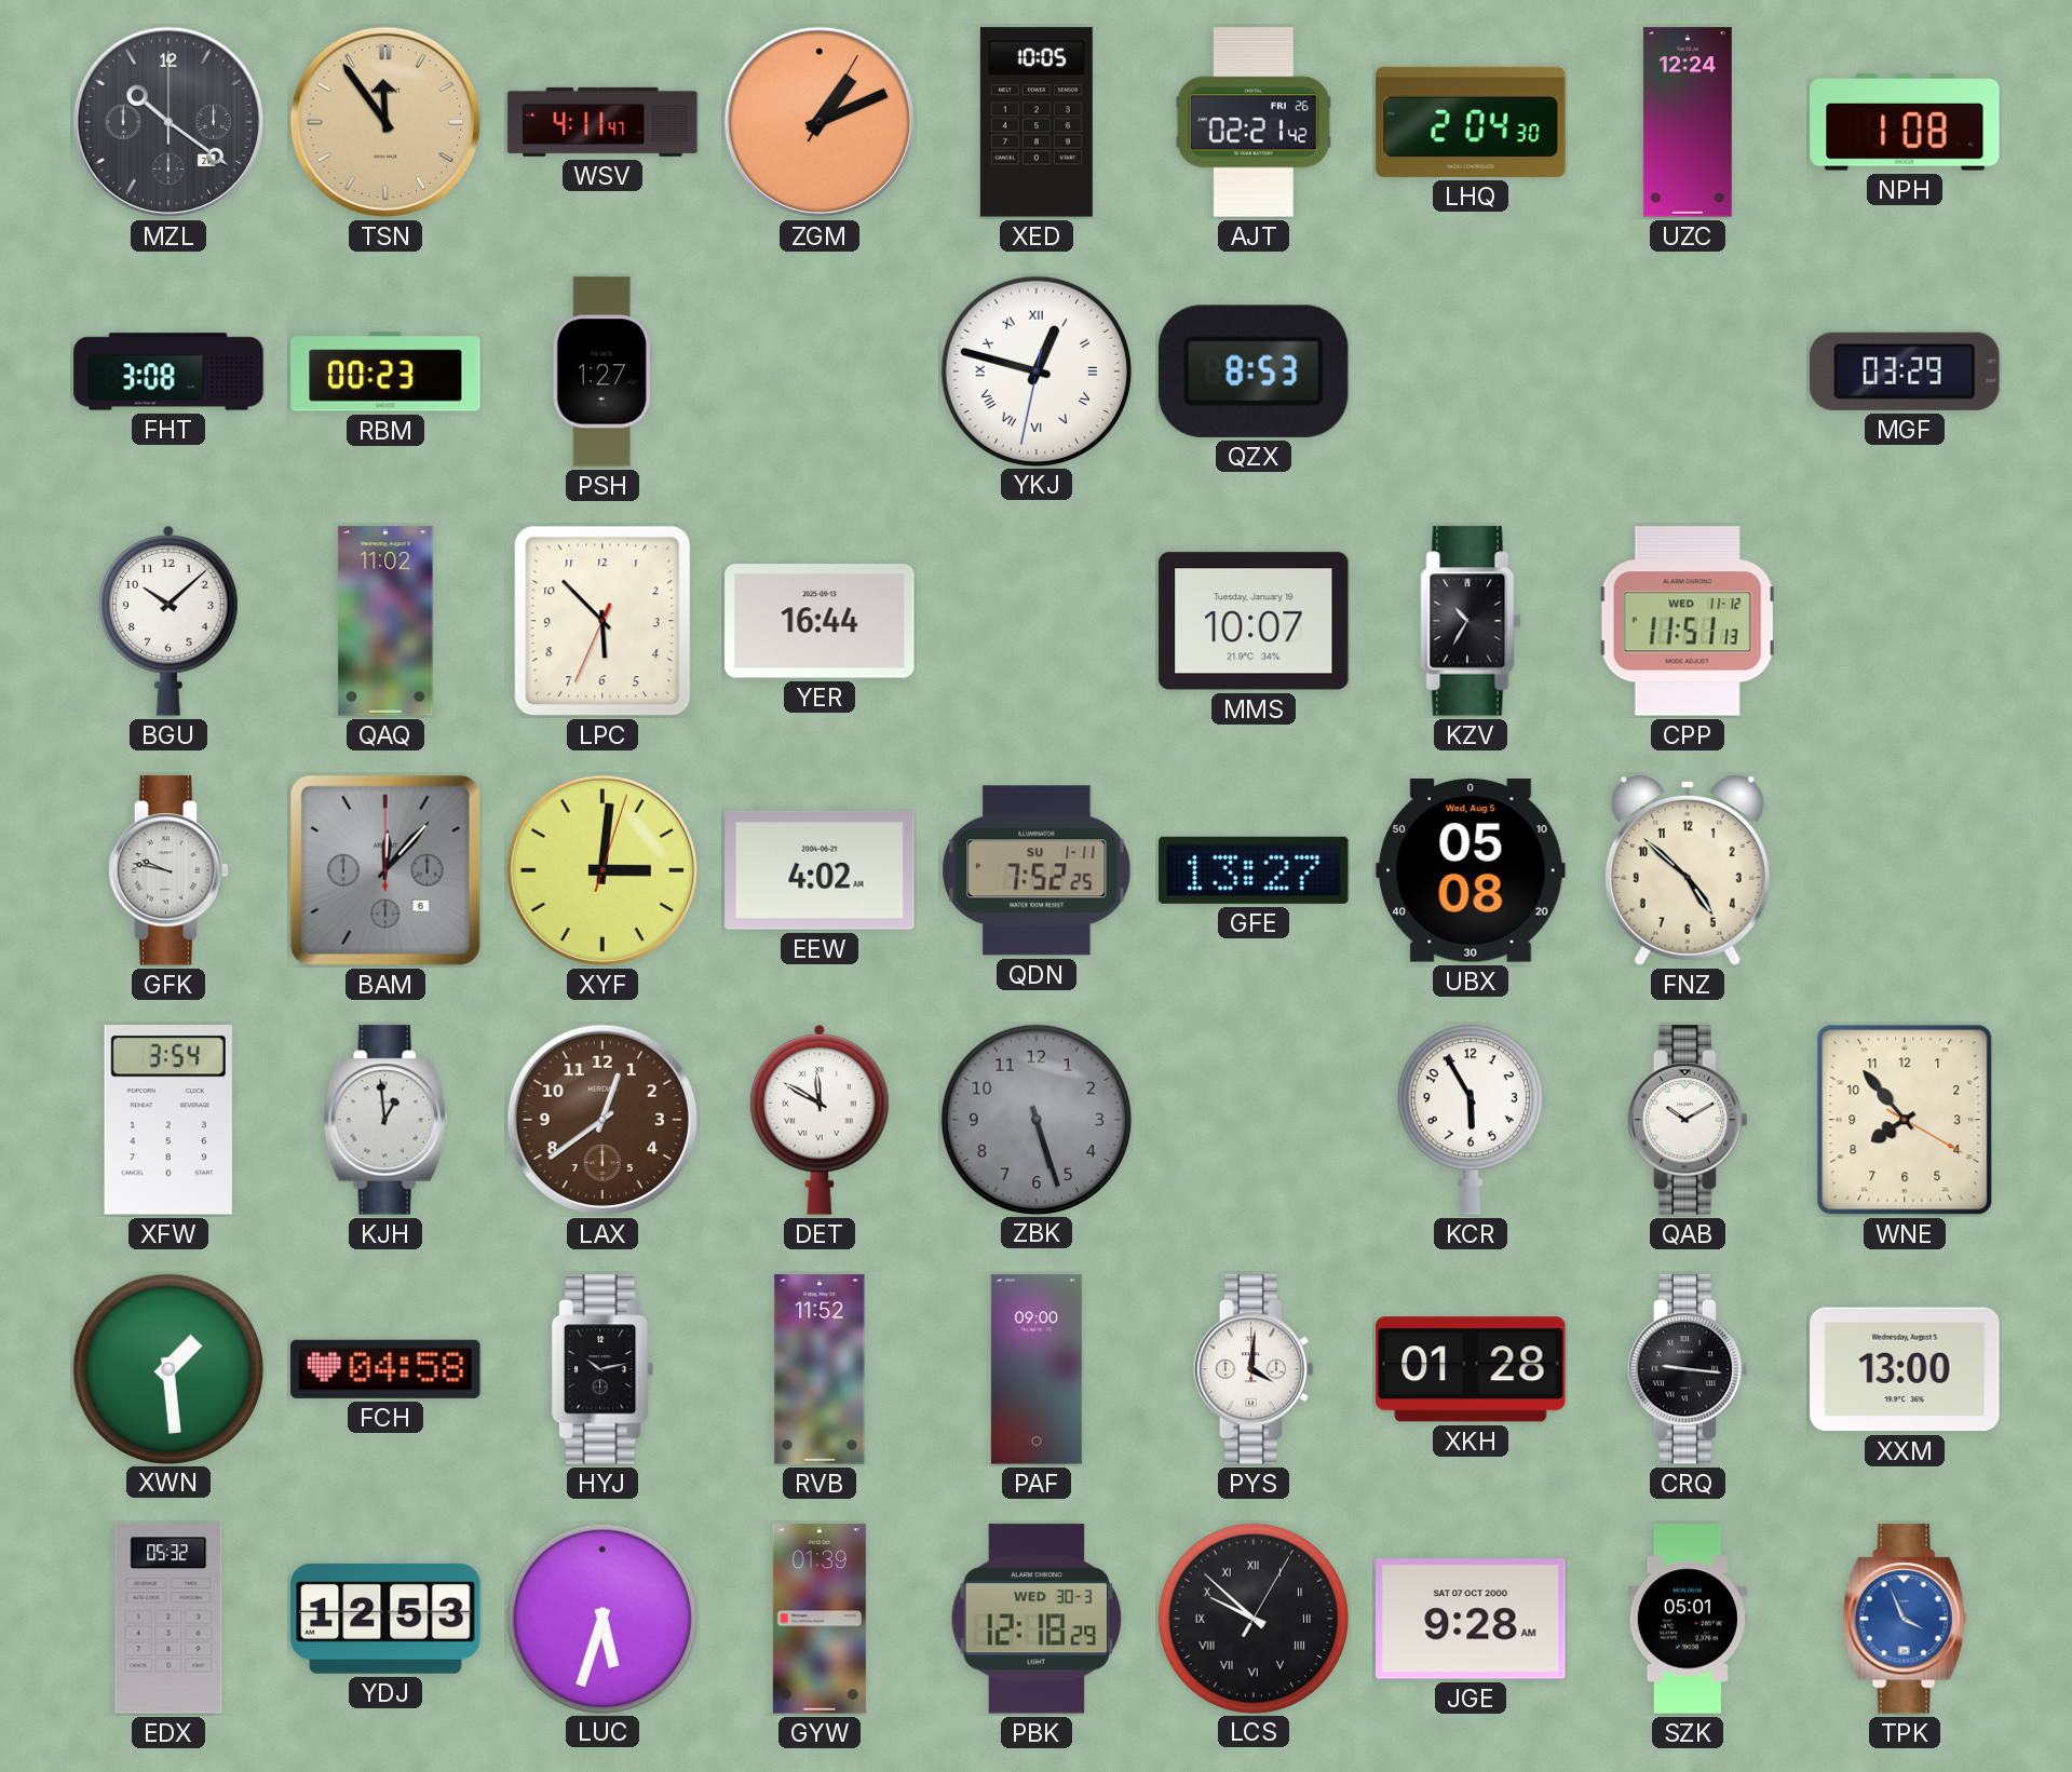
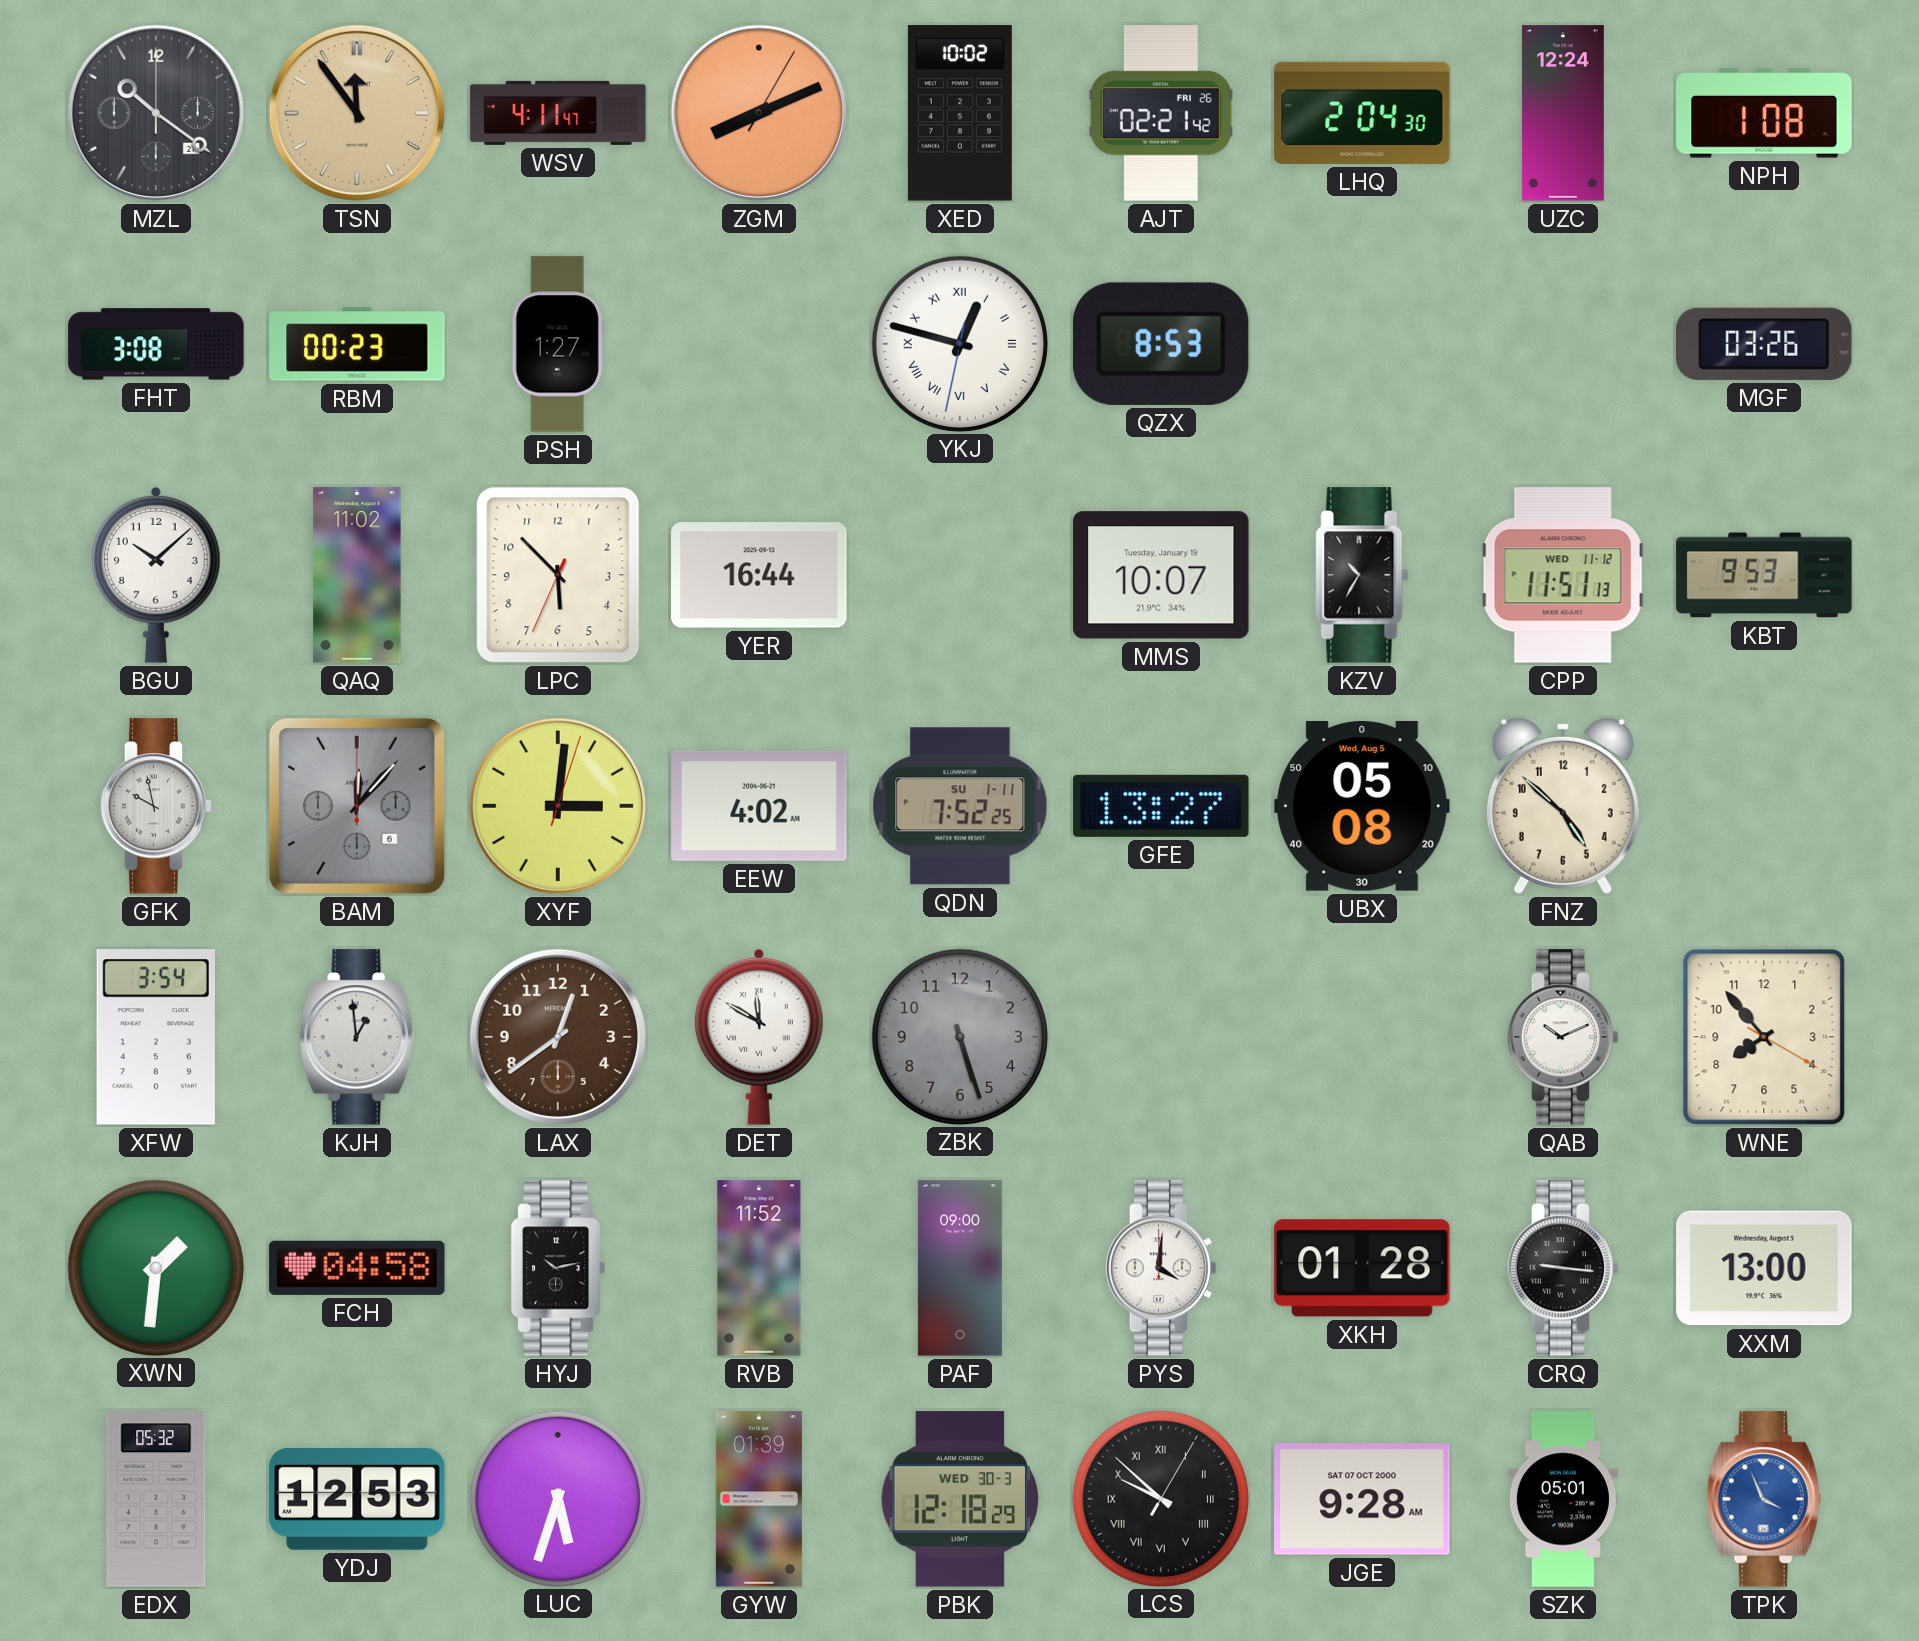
ZGM: 1:11 -> 8:11
XED: 10:05 -> 10:02
MGF: 03:29 -> 03:26
KBT: none -> 9:53
GFK: 9:47 -> 9:58
KCR: 5:55 -> none
QAB: 10:10 -> 10:11
XWN: 1:29 -> 1:31
